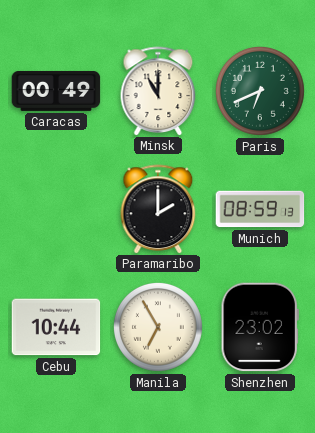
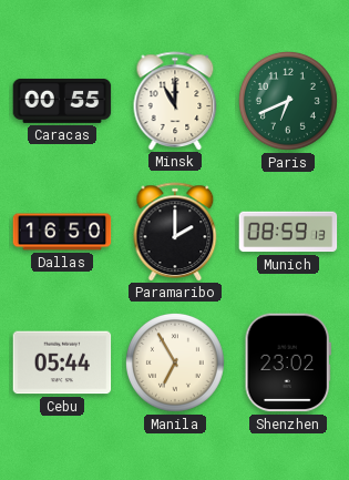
Caracas: 00:49 -> 00:55
Dallas: none -> 16:50
Cebu: 10:44 -> 05:44
